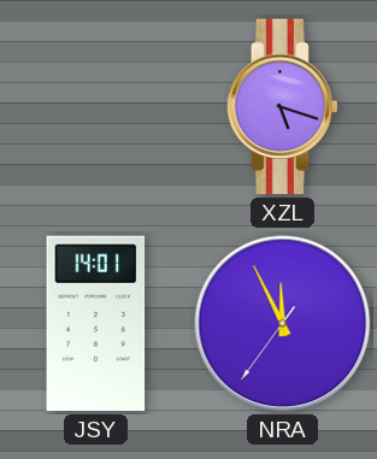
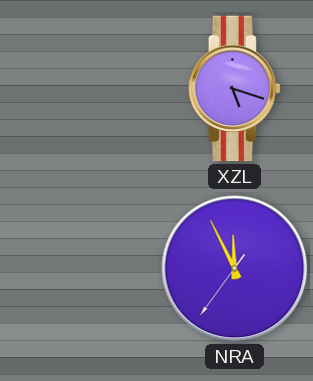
JSY: 14:01 -> none
